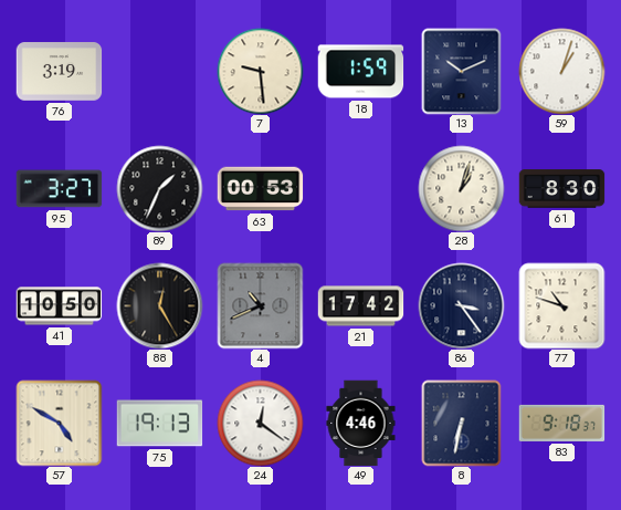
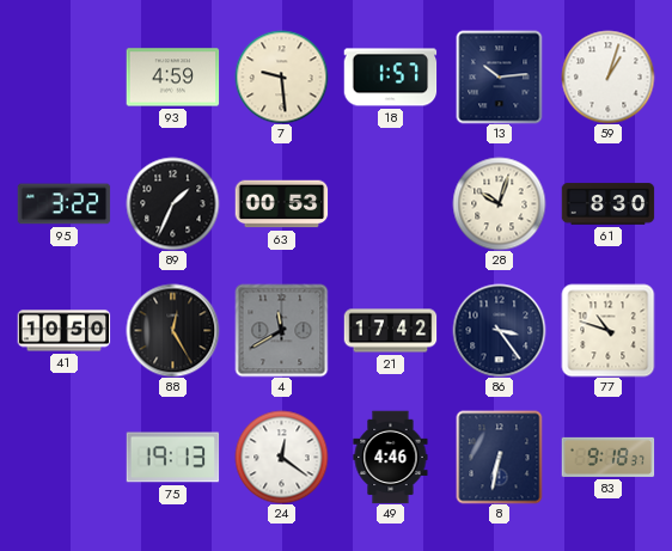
76: 3:19 -> none
93: none -> 4:59
18: 1:59 -> 1:57
13: 10:11 -> 10:14
95: 3:27 -> 3:22
28: 1:03 -> 10:03
4: 10:41 -> 11:40
57: 4:50 -> none
